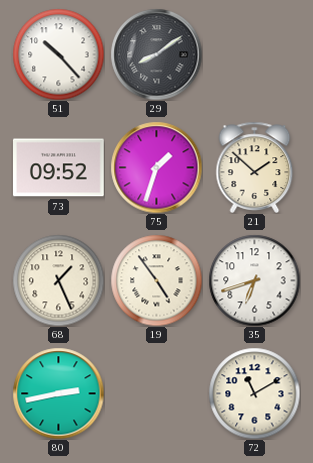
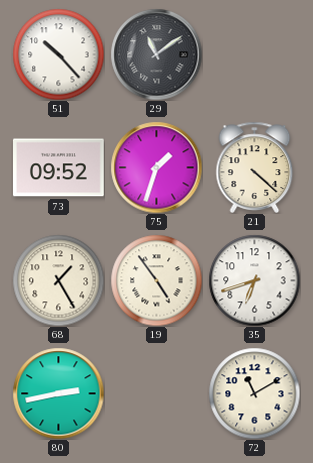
29: 8:09 -> 11:09
21: 1:52 -> 4:22
68: 1:26 -> 1:25
